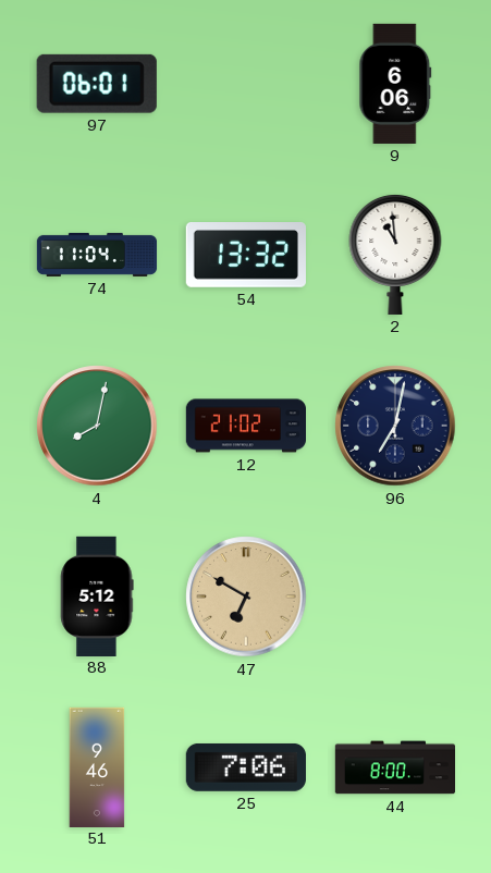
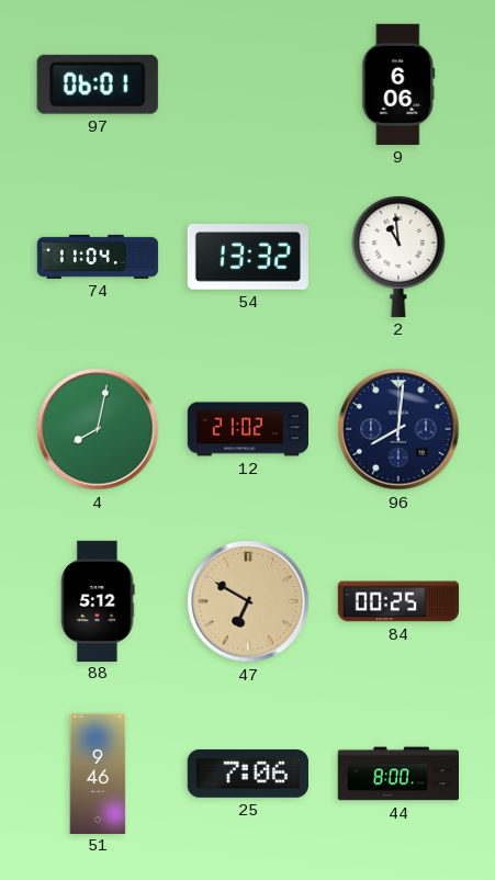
96: 7:02 -> 8:01
84: none -> 00:25
